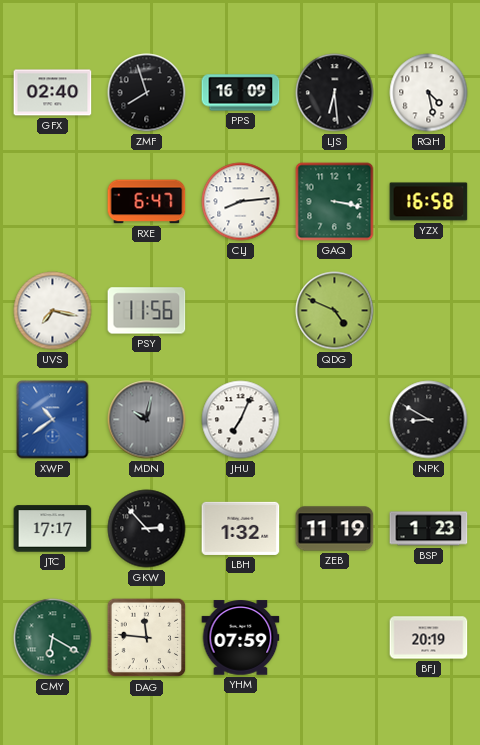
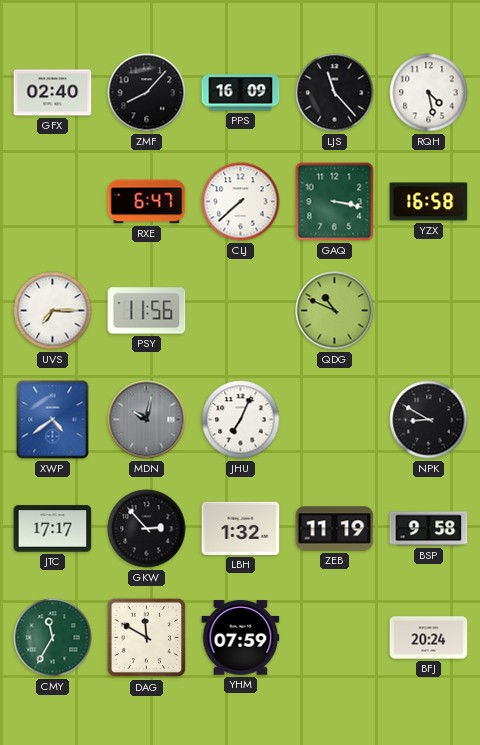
ZMF: 7:57 -> 8:07
LJS: 6:29 -> 11:23
CLJ: 8:14 -> 7:38
UVS: 7:17 -> 7:15
QDG: 4:49 -> 10:49
XWP: 10:39 -> 4:39
BSP: 1:23 -> 9:58
CMY: 6:20 -> 11:35
DAG: 11:46 -> 11:50
BFJ: 20:19 -> 20:24
